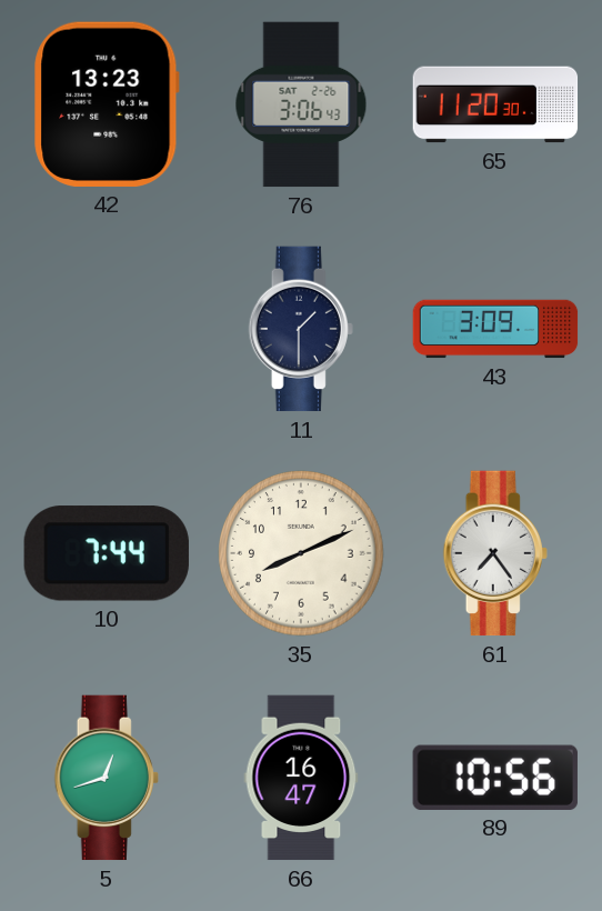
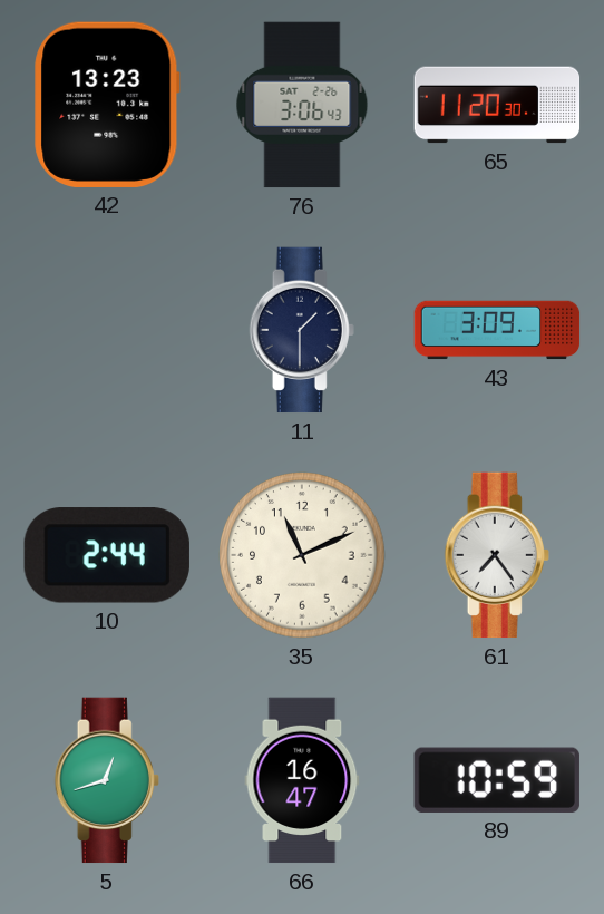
10: 7:44 -> 2:44
35: 8:11 -> 11:11
89: 10:56 -> 10:59
